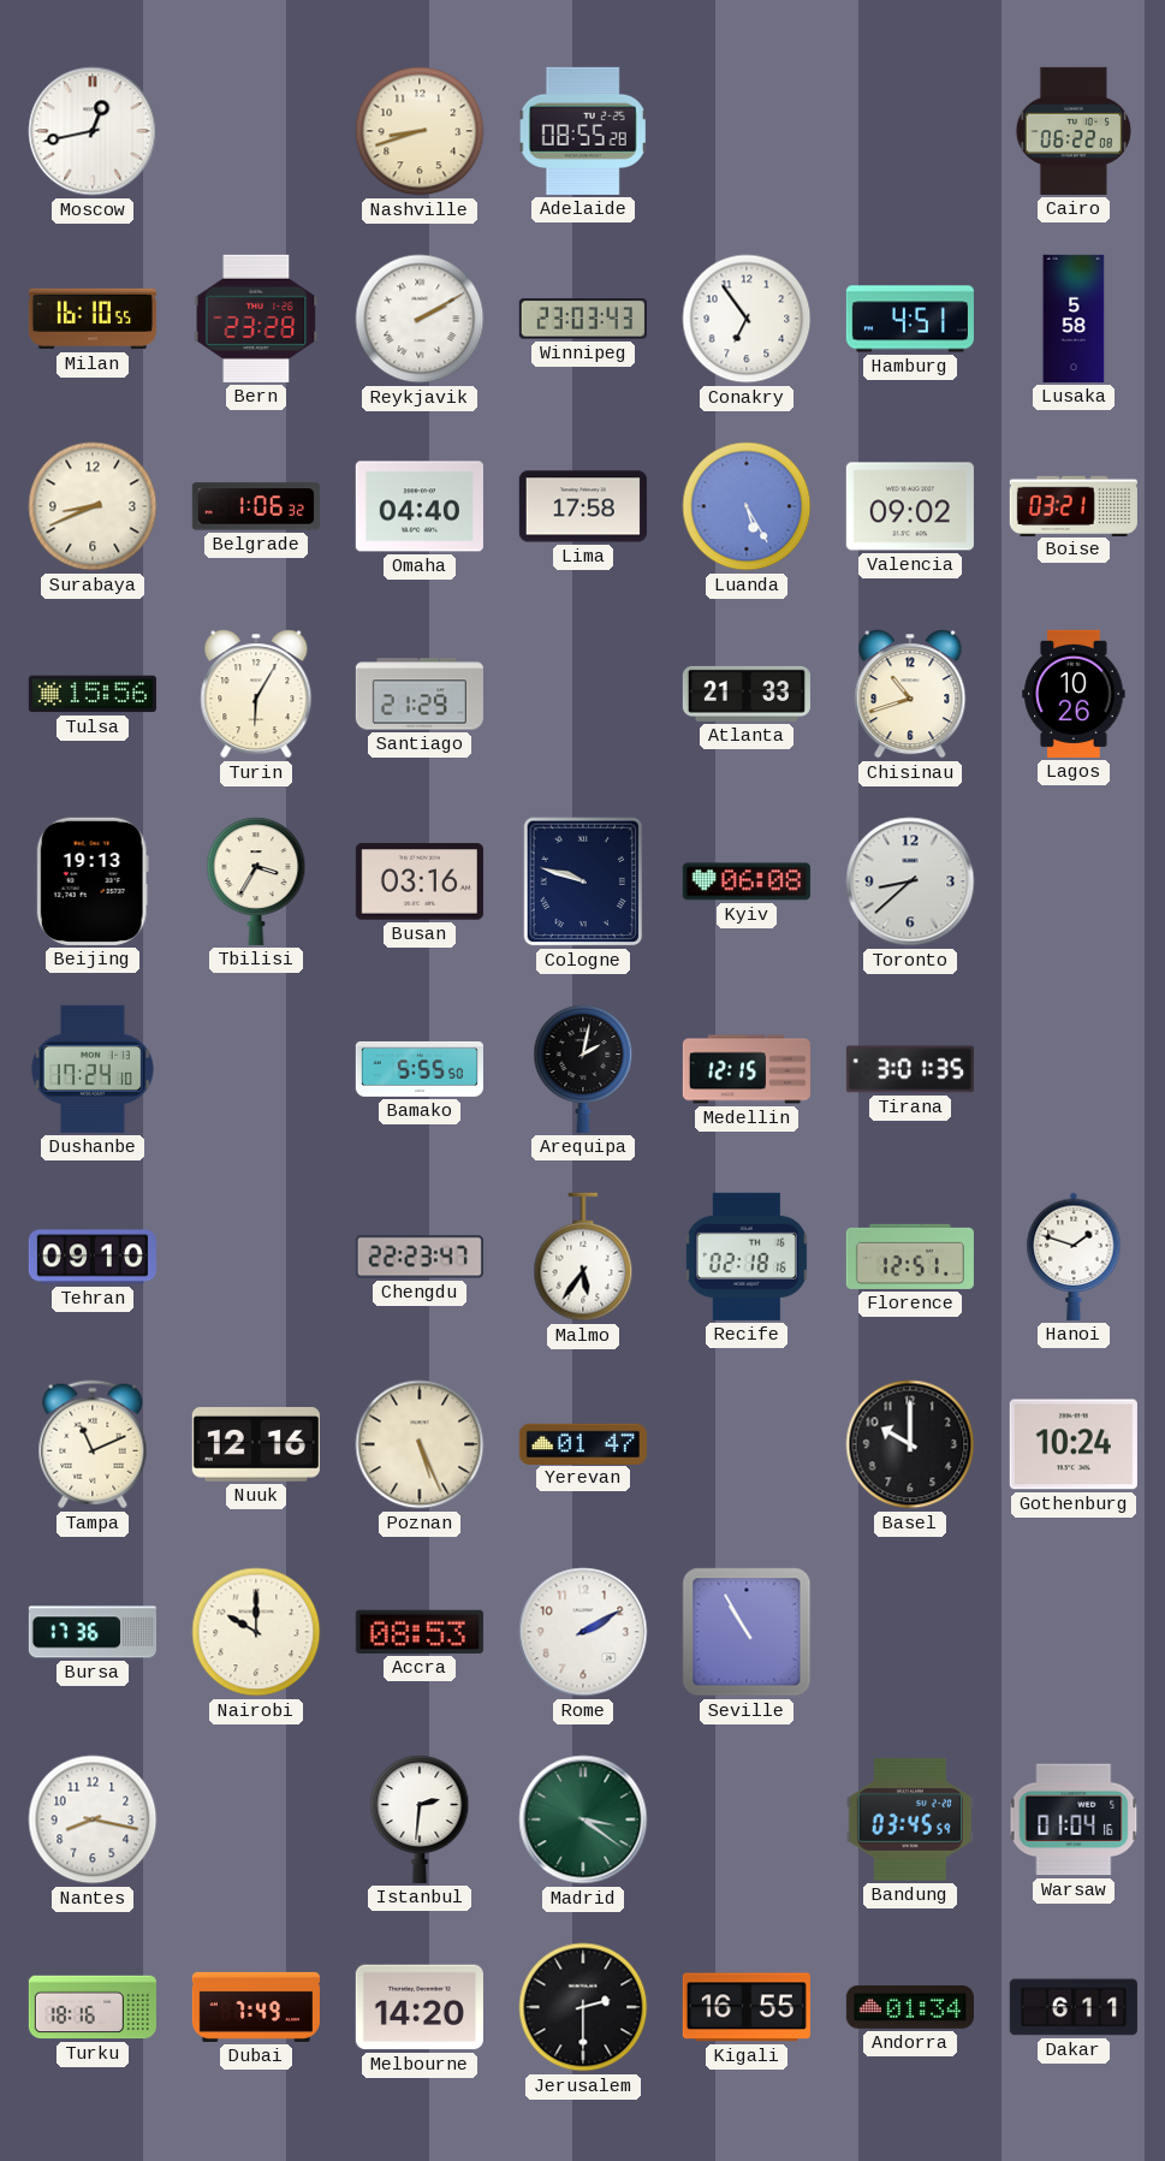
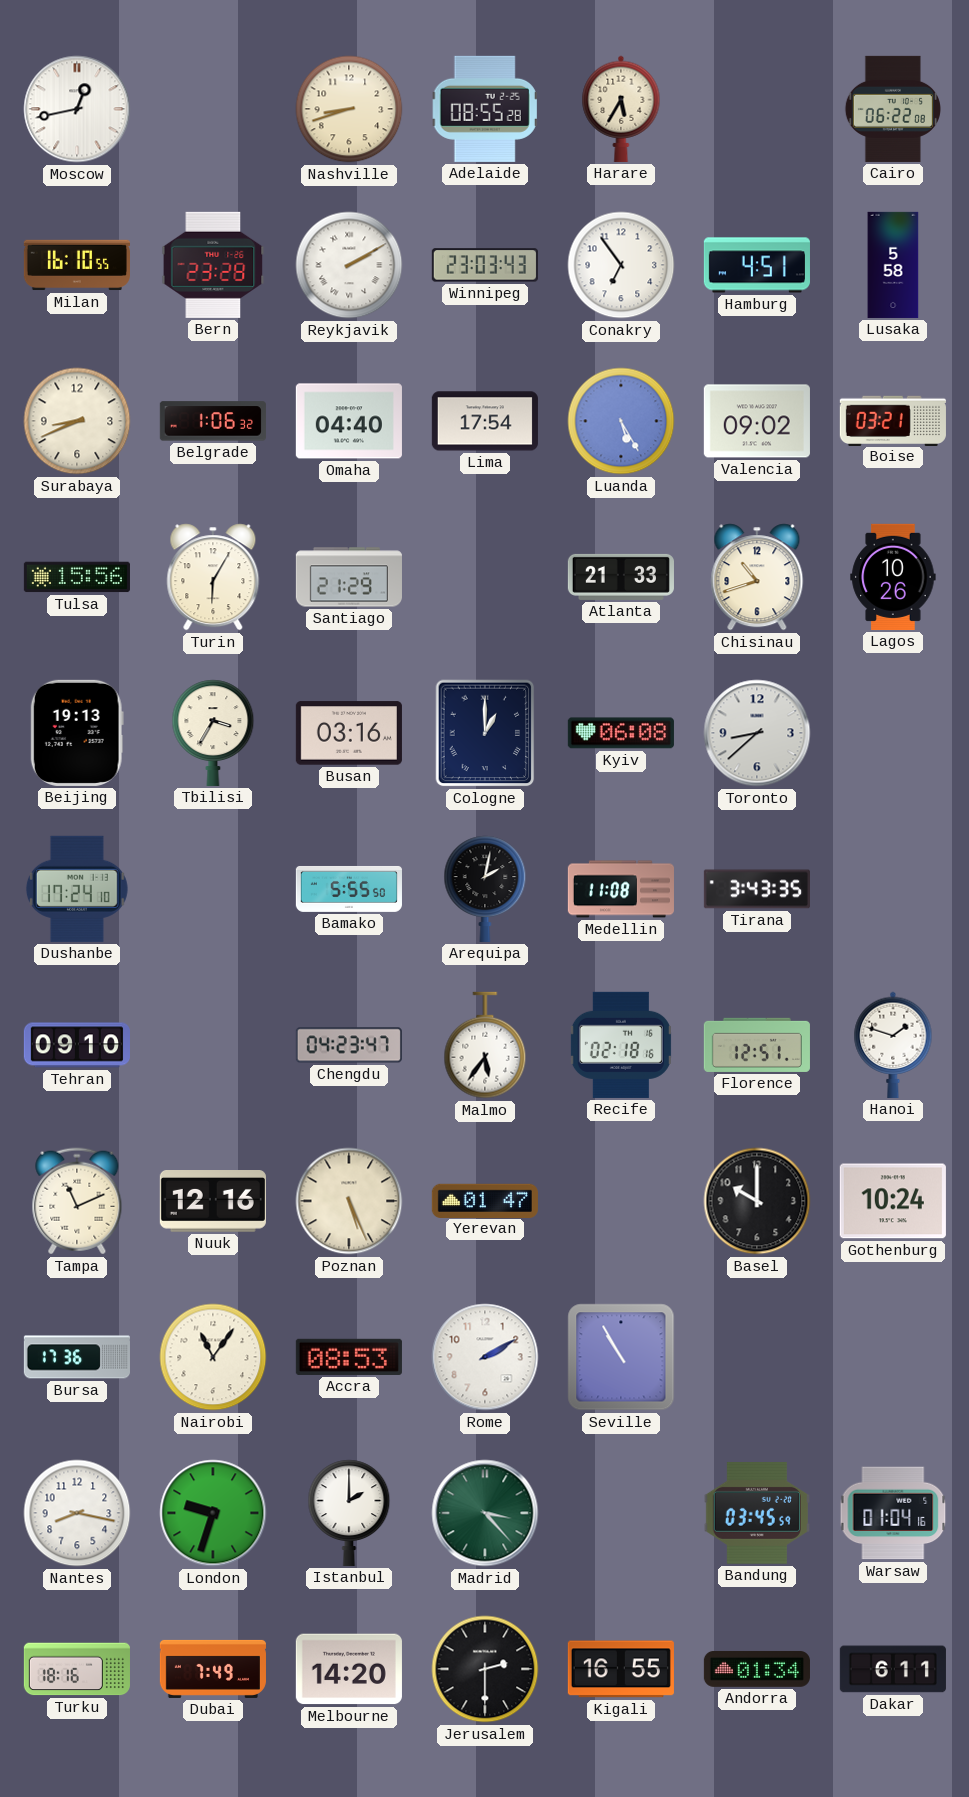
Harare: none -> 5:35
Lima: 17:58 -> 17:54
Cologne: 9:48 -> 1:00
Medellin: 12:15 -> 11:08
Tirana: 3:01 -> 3:43
Chengdu: 22:23 -> 04:23
Nairobi: 10:00 -> 11:06
London: none -> 9:33
Istanbul: 2:31 -> 2:00
Madrid: 3:21 -> 3:23
